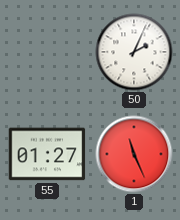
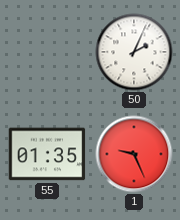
55: 01:27 -> 01:35
1: 11:26 -> 9:26
